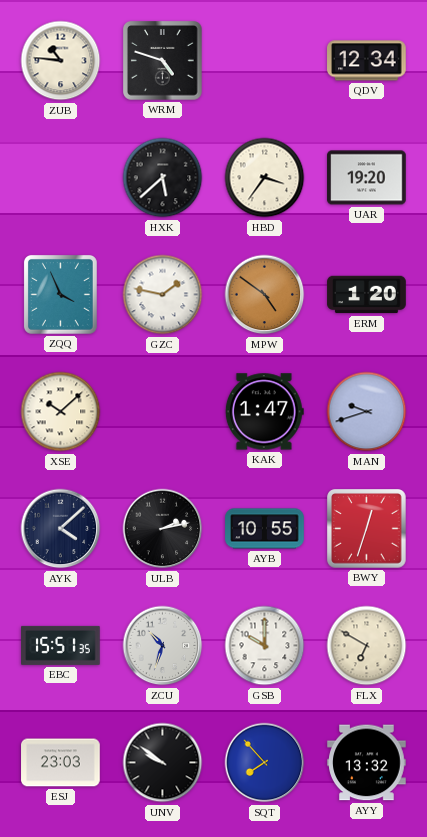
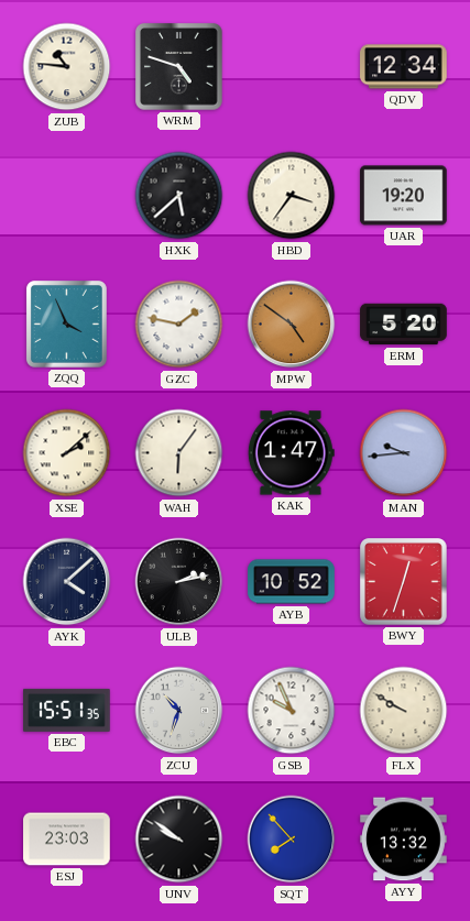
ERM: 1:20 -> 5:20
XSE: 10:08 -> 2:08
WAH: none -> 6:06
MAN: 9:42 -> 9:44
AYB: 10:55 -> 10:52
GSB: 10:00 -> 9:56
FLX: 6:50 -> 9:50
